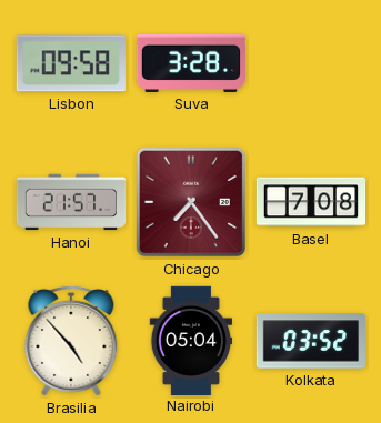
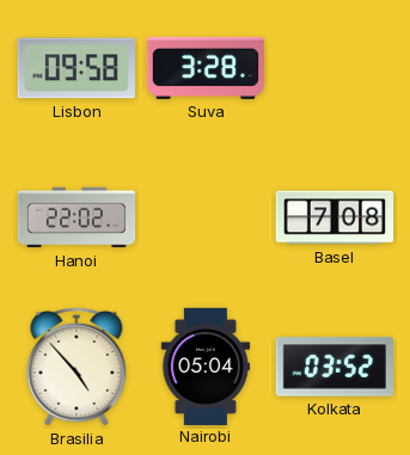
Hanoi: 21:57 -> 22:02
Chicago: 7:24 -> none
